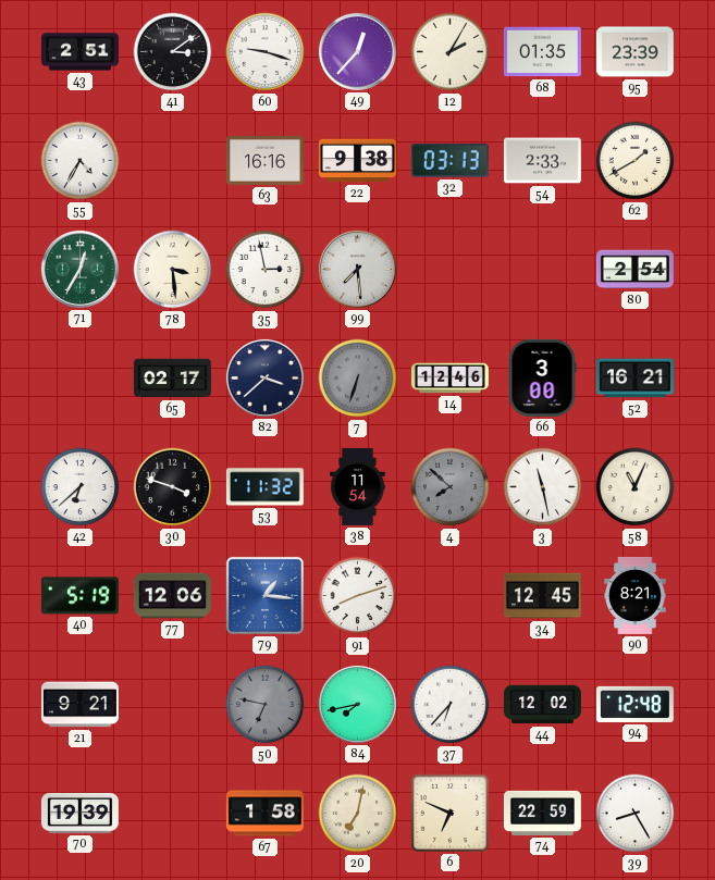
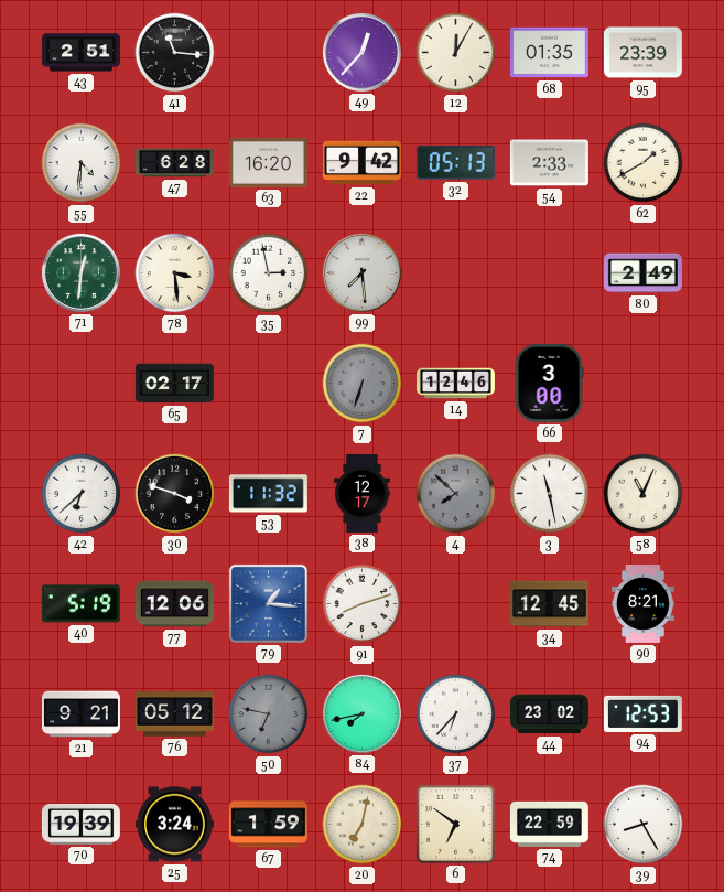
41: 3:09 -> 11:16
60: 9:18 -> none
12: 2:05 -> 12:05
55: 4:35 -> 4:31
47: none -> 6:28
63: 16:16 -> 16:20
22: 9:38 -> 9:42
32: 03:13 -> 05:13
71: 12:35 -> 12:31
80: 2:54 -> 2:49
82: 3:38 -> none
52: 16:21 -> none
38: 11:54 -> 12:17
76: none -> 05:12
44: 12:02 -> 23:02
94: 12:48 -> 12:53
25: none -> 3:24
67: 1:58 -> 1:59
6: 6:49 -> 6:51
